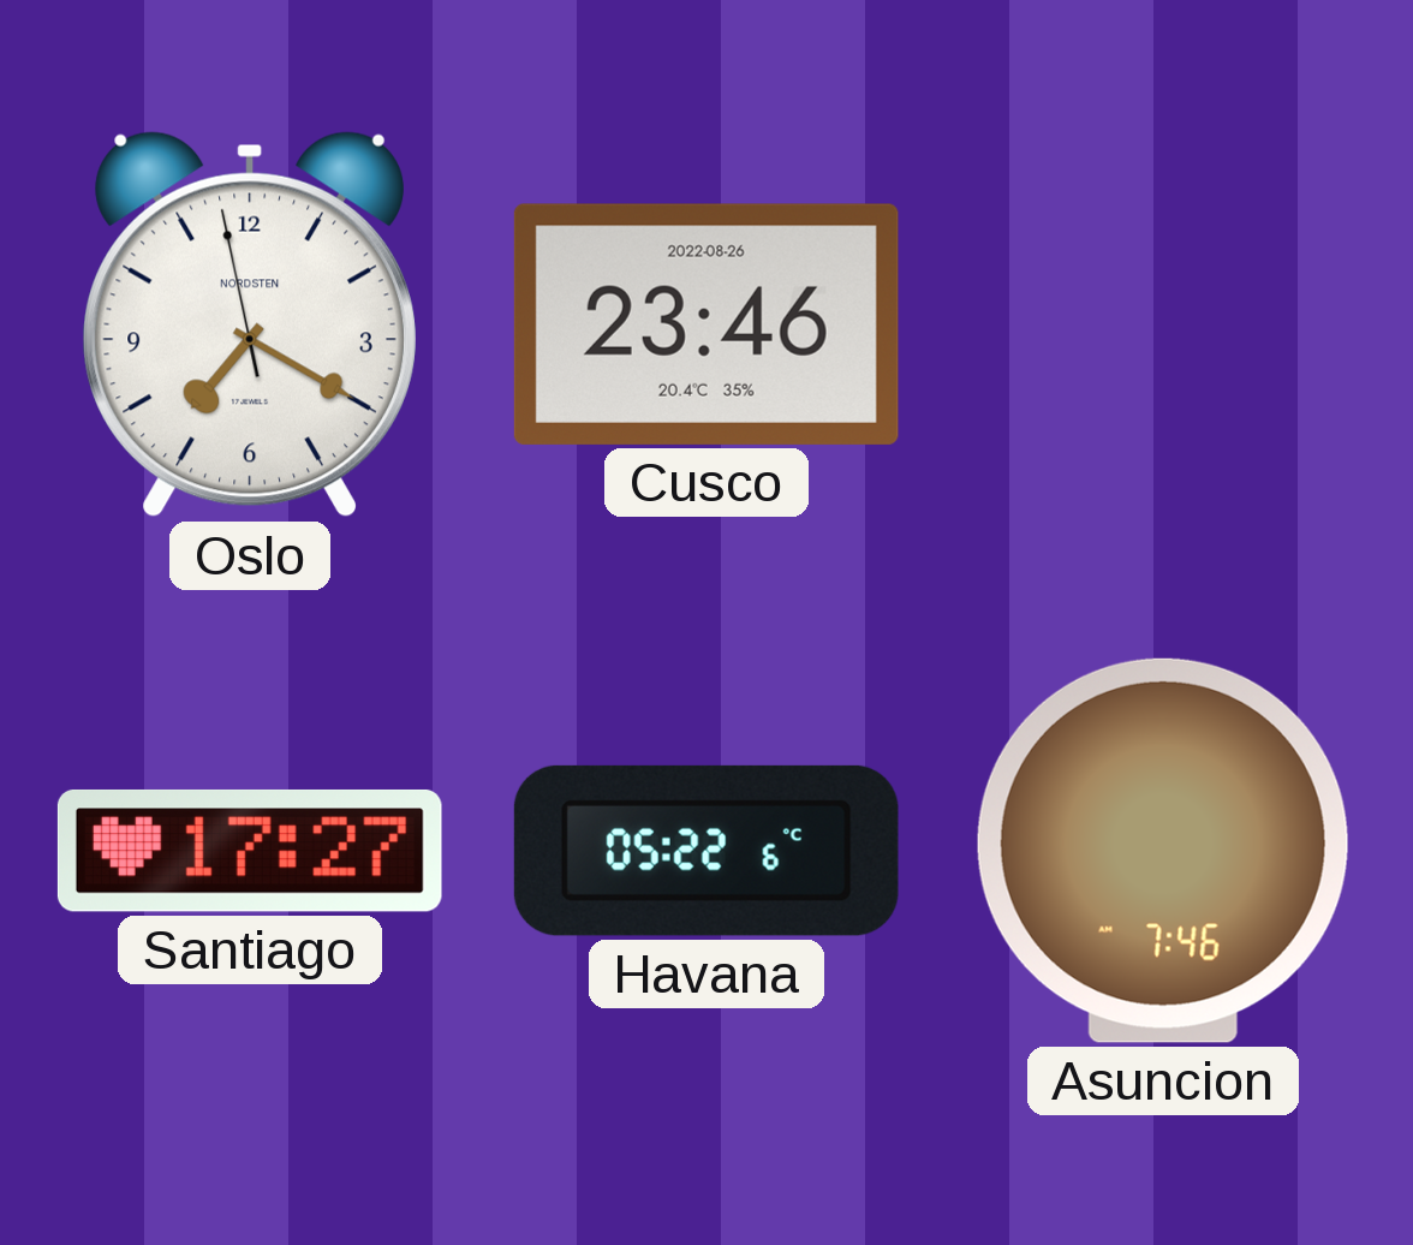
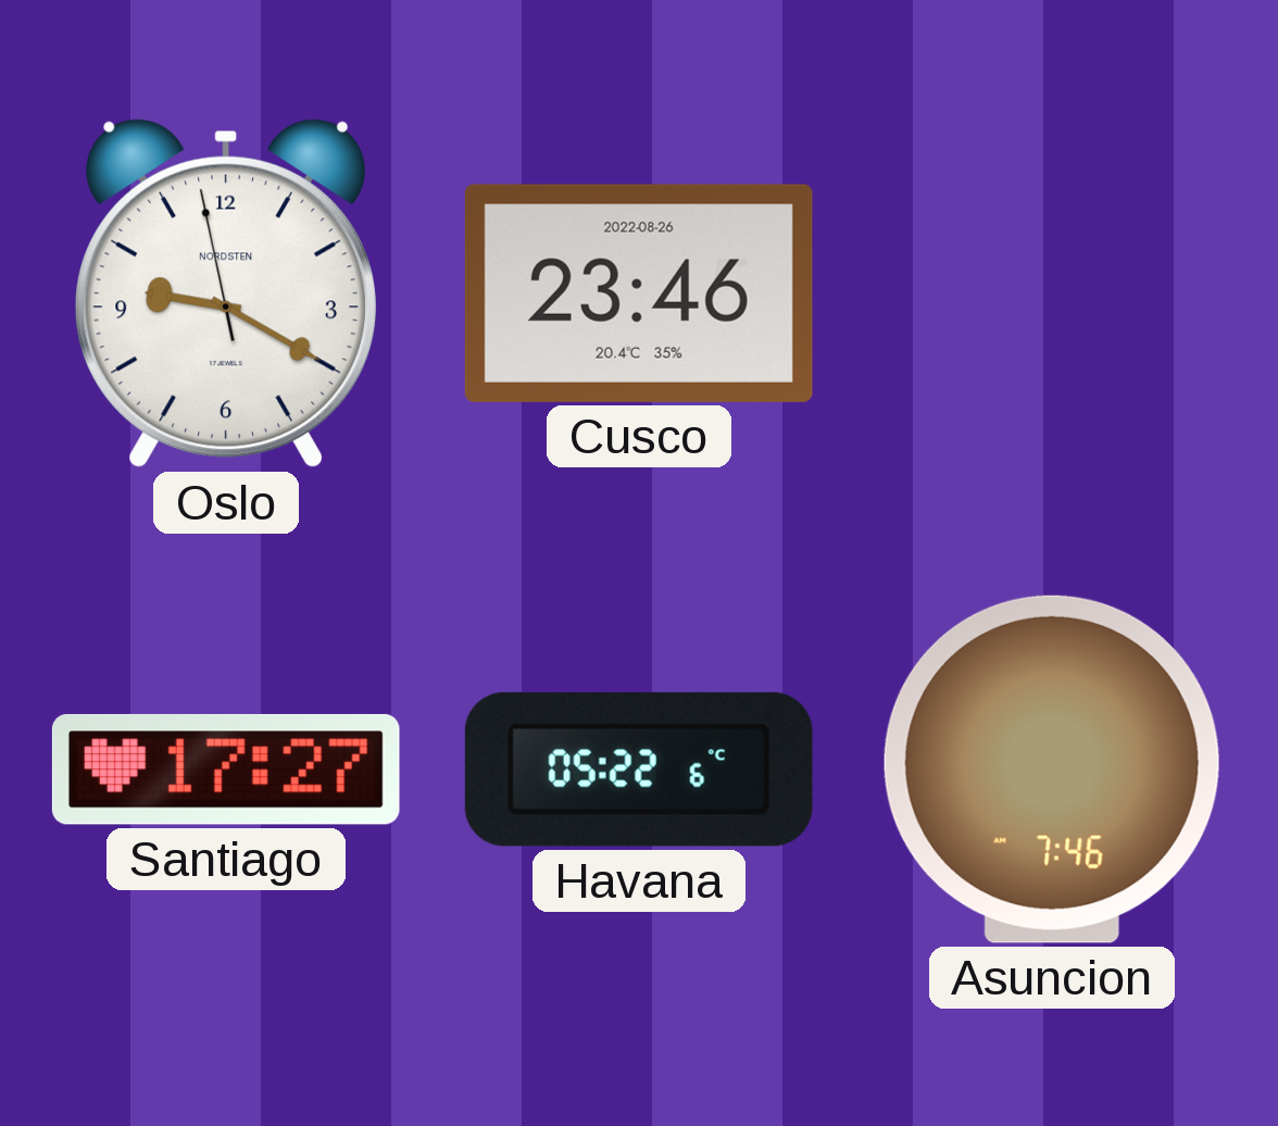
Oslo: 7:19 -> 9:19
